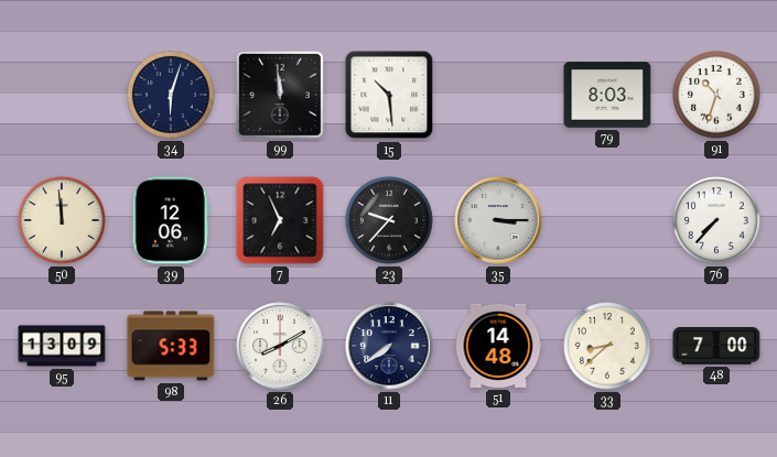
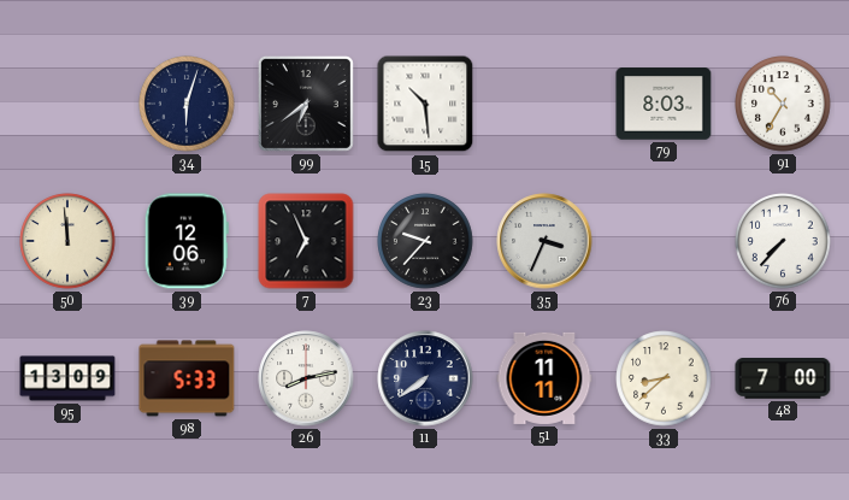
99: 11:59 -> 6:39
91: 10:33 -> 10:35
35: 3:15 -> 3:34
26: 8:10 -> 8:13
51: 14:48 -> 11:11
